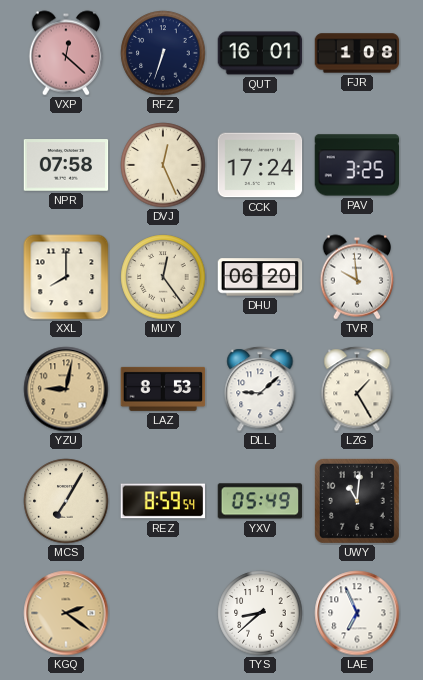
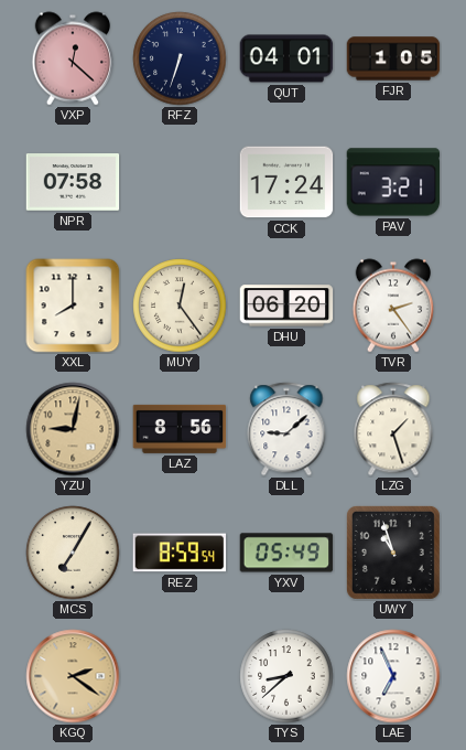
QUT: 16:01 -> 04:01
FJR: 1:08 -> 1:05
DVJ: 12:26 -> none
PAV: 3:25 -> 3:21
TVR: 9:59 -> 2:24
LAZ: 8:53 -> 8:56
LZG: 1:25 -> 1:27
UWY: 11:01 -> 10:57
